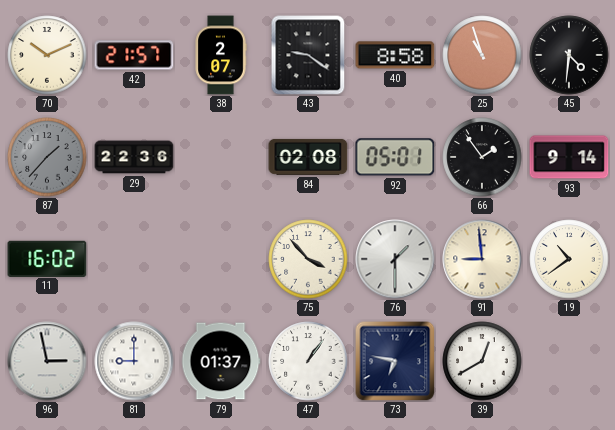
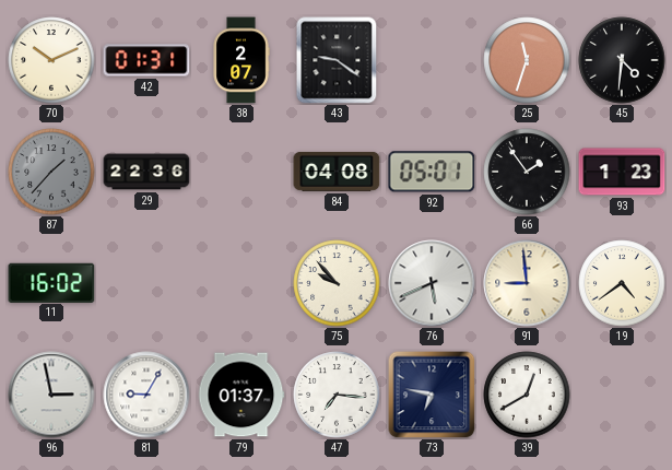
42: 21:57 -> 01:31
40: 8:58 -> none
25: 10:57 -> 11:33
84: 02:08 -> 04:08
93: 9:14 -> 1:23
75: 3:53 -> 9:53
76: 1:30 -> 5:41
19: 10:39 -> 4:39
81: 9:00 -> 9:05
47: 1:06 -> 7:16
